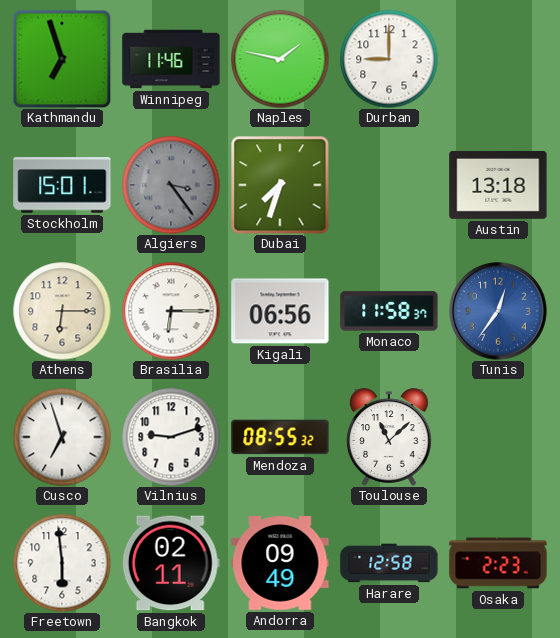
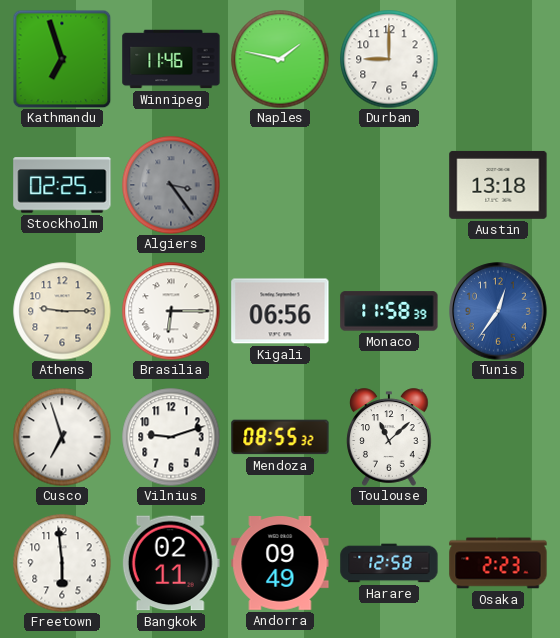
Stockholm: 15:01 -> 02:25
Dubai: 7:33 -> none
Athens: 6:15 -> 9:15
Monaco: 11:58:37 -> 11:58:39
